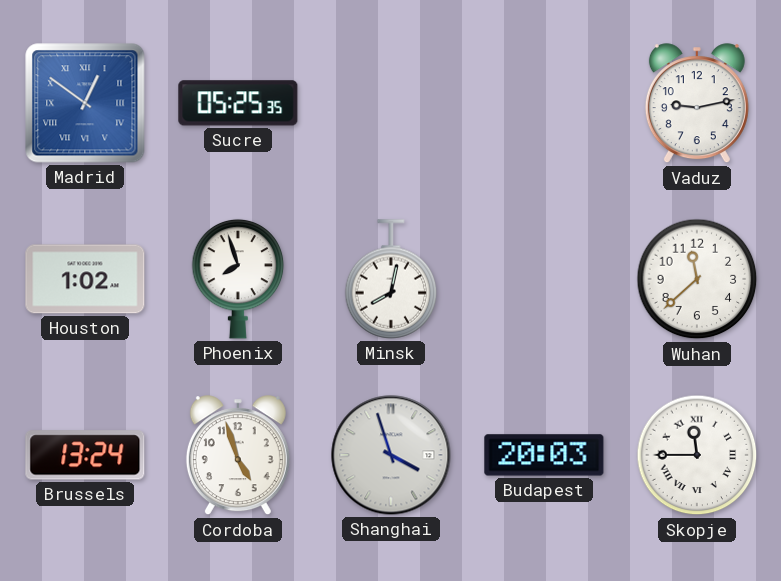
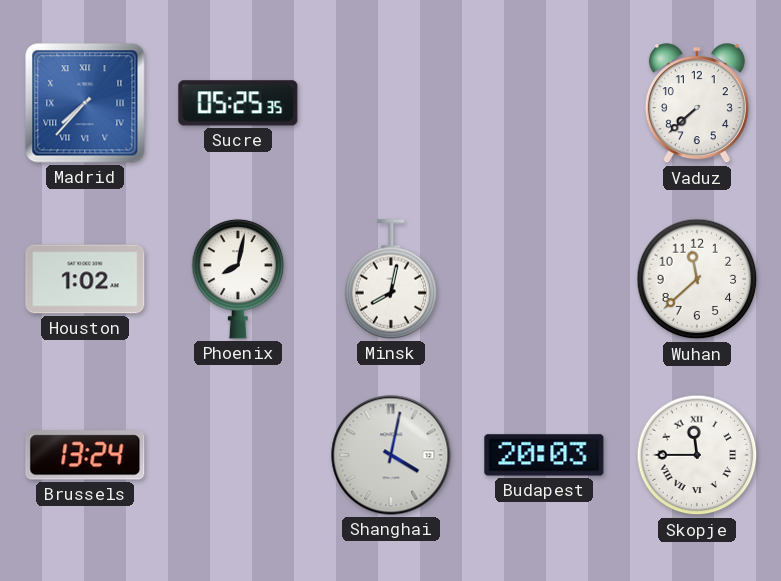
Madrid: 12:51 -> 7:37
Vaduz: 9:13 -> 7:38
Phoenix: 7:57 -> 8:02
Cordoba: 4:57 -> none
Shanghai: 3:57 -> 4:02
